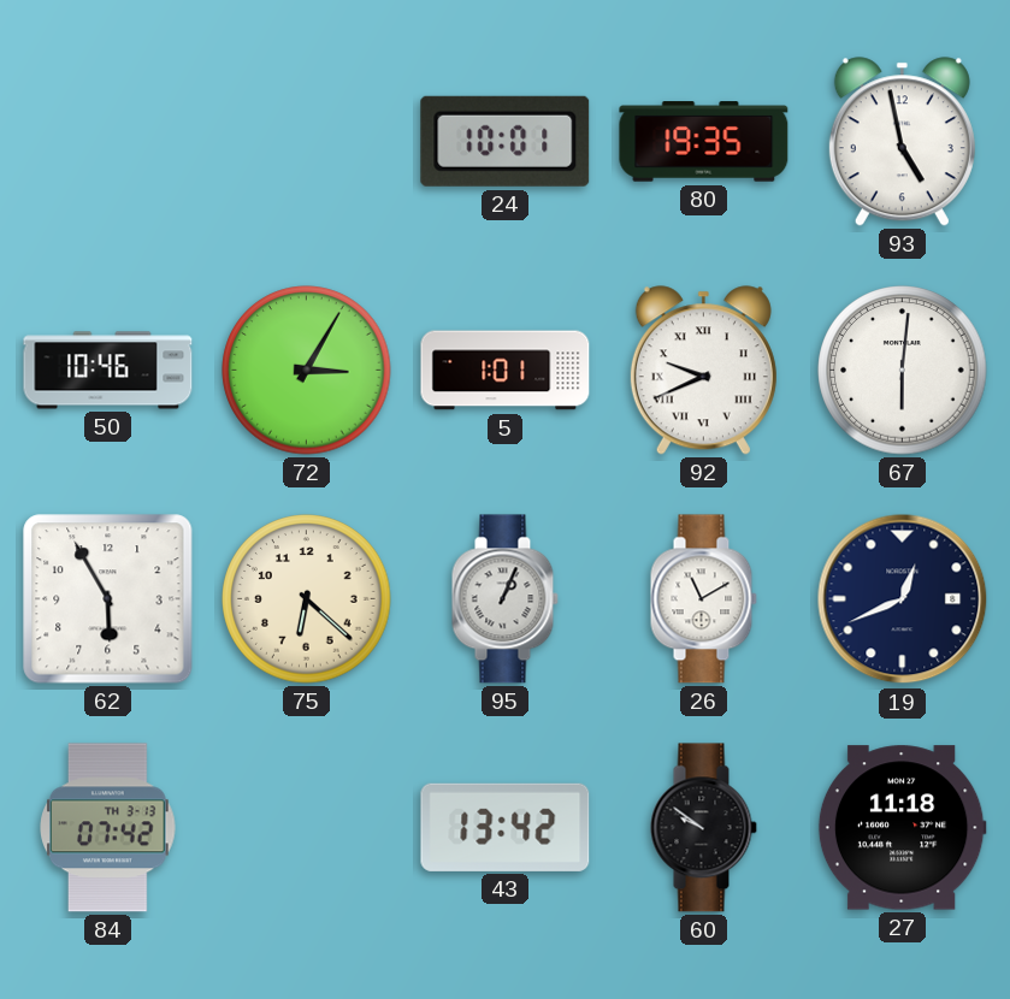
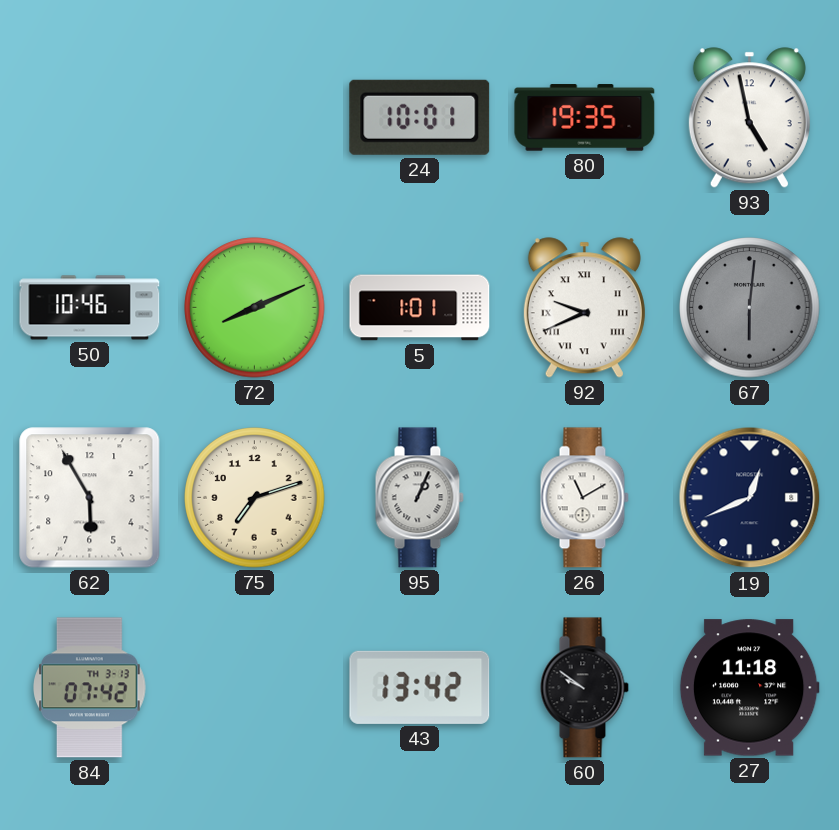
72: 3:05 -> 8:11
67 dial: white -> grey
75: 6:22 -> 7:12
